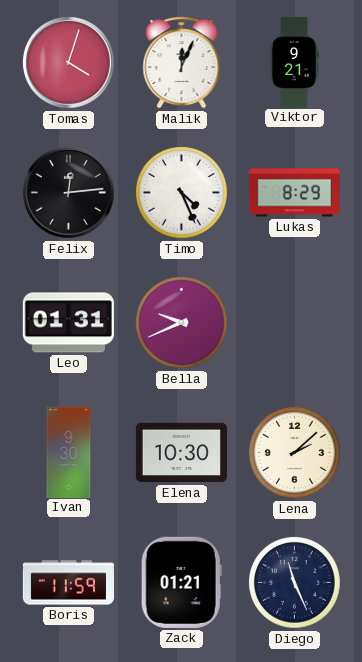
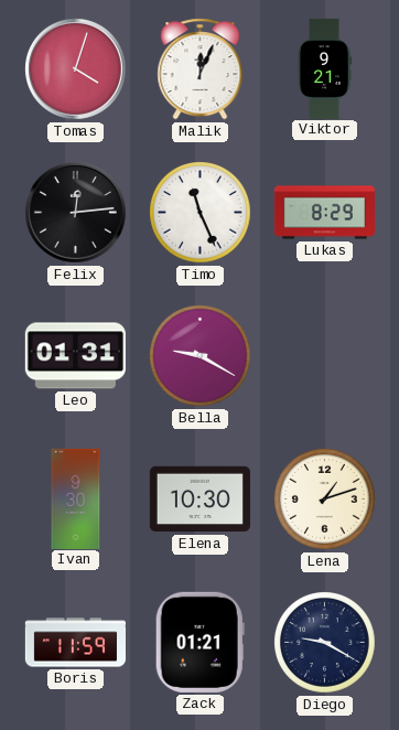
Timo: 4:26 -> 11:26
Bella: 9:41 -> 9:20
Lena: 2:08 -> 1:12
Diego: 11:26 -> 9:20
